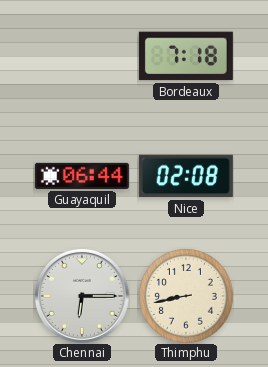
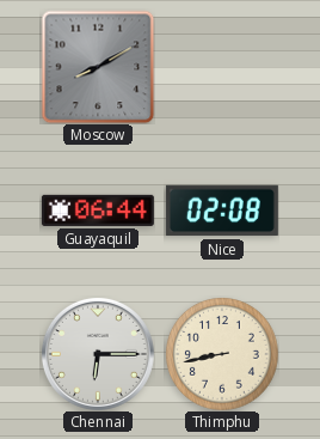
Moscow: none -> 8:10
Bordeaux: 7:18 -> none
